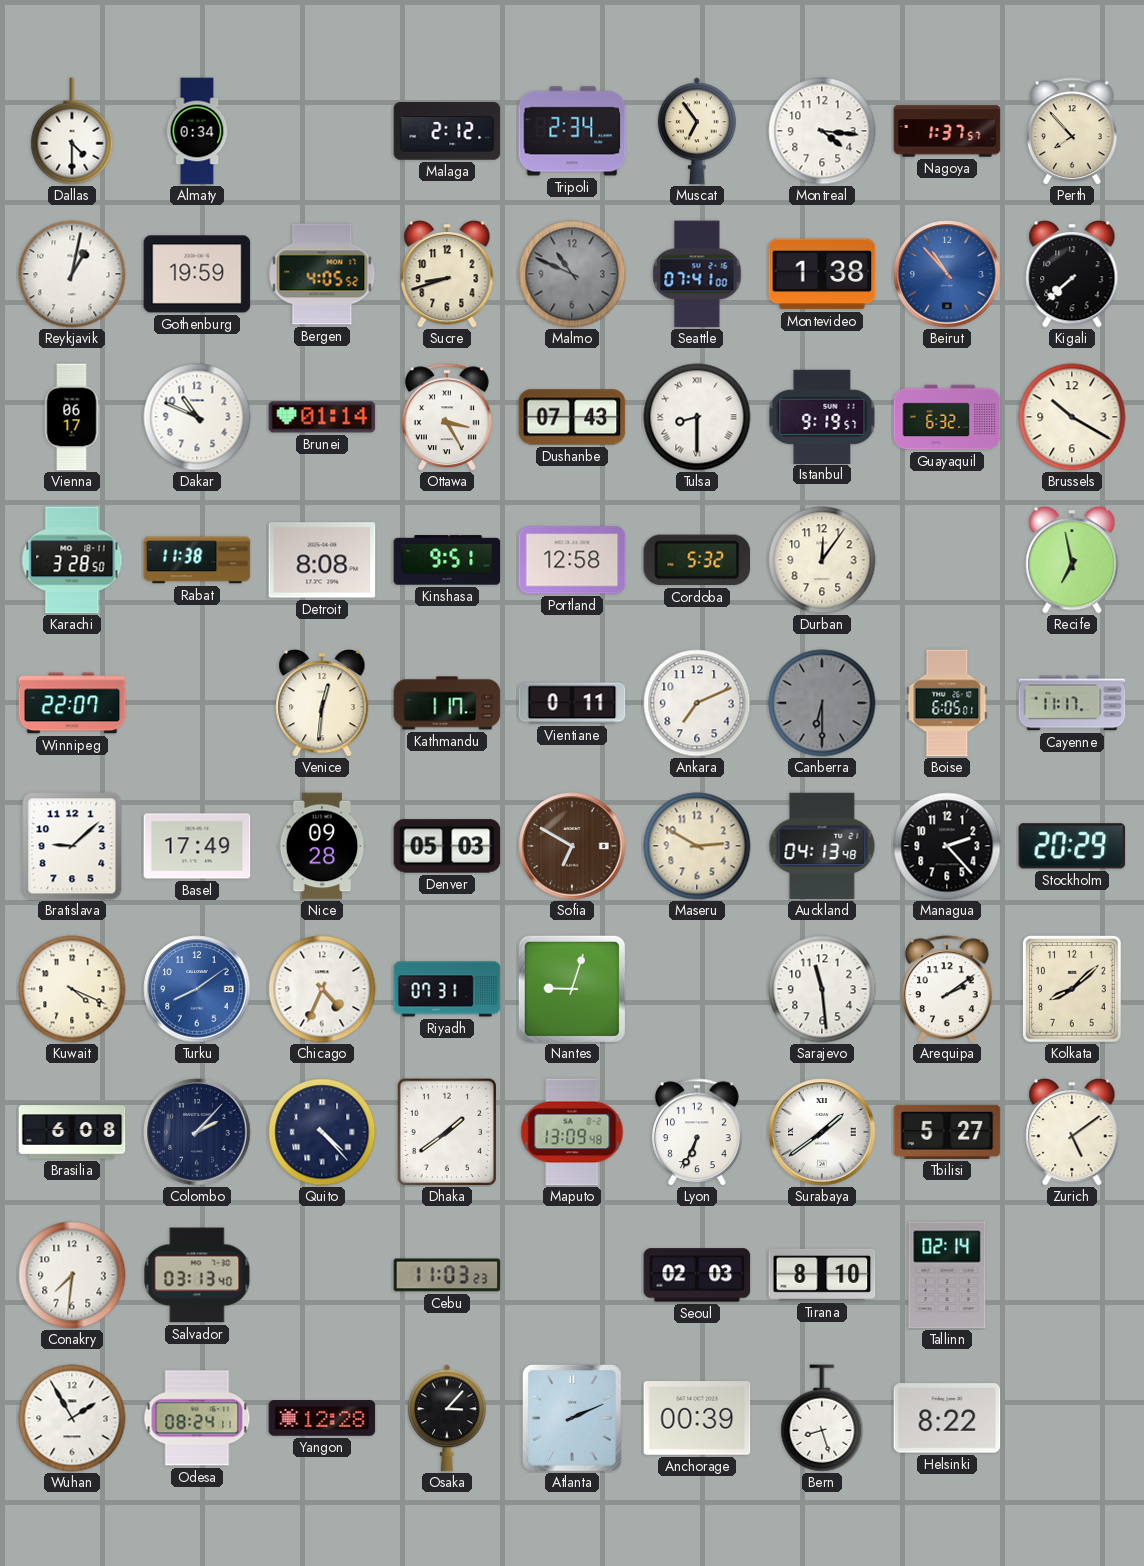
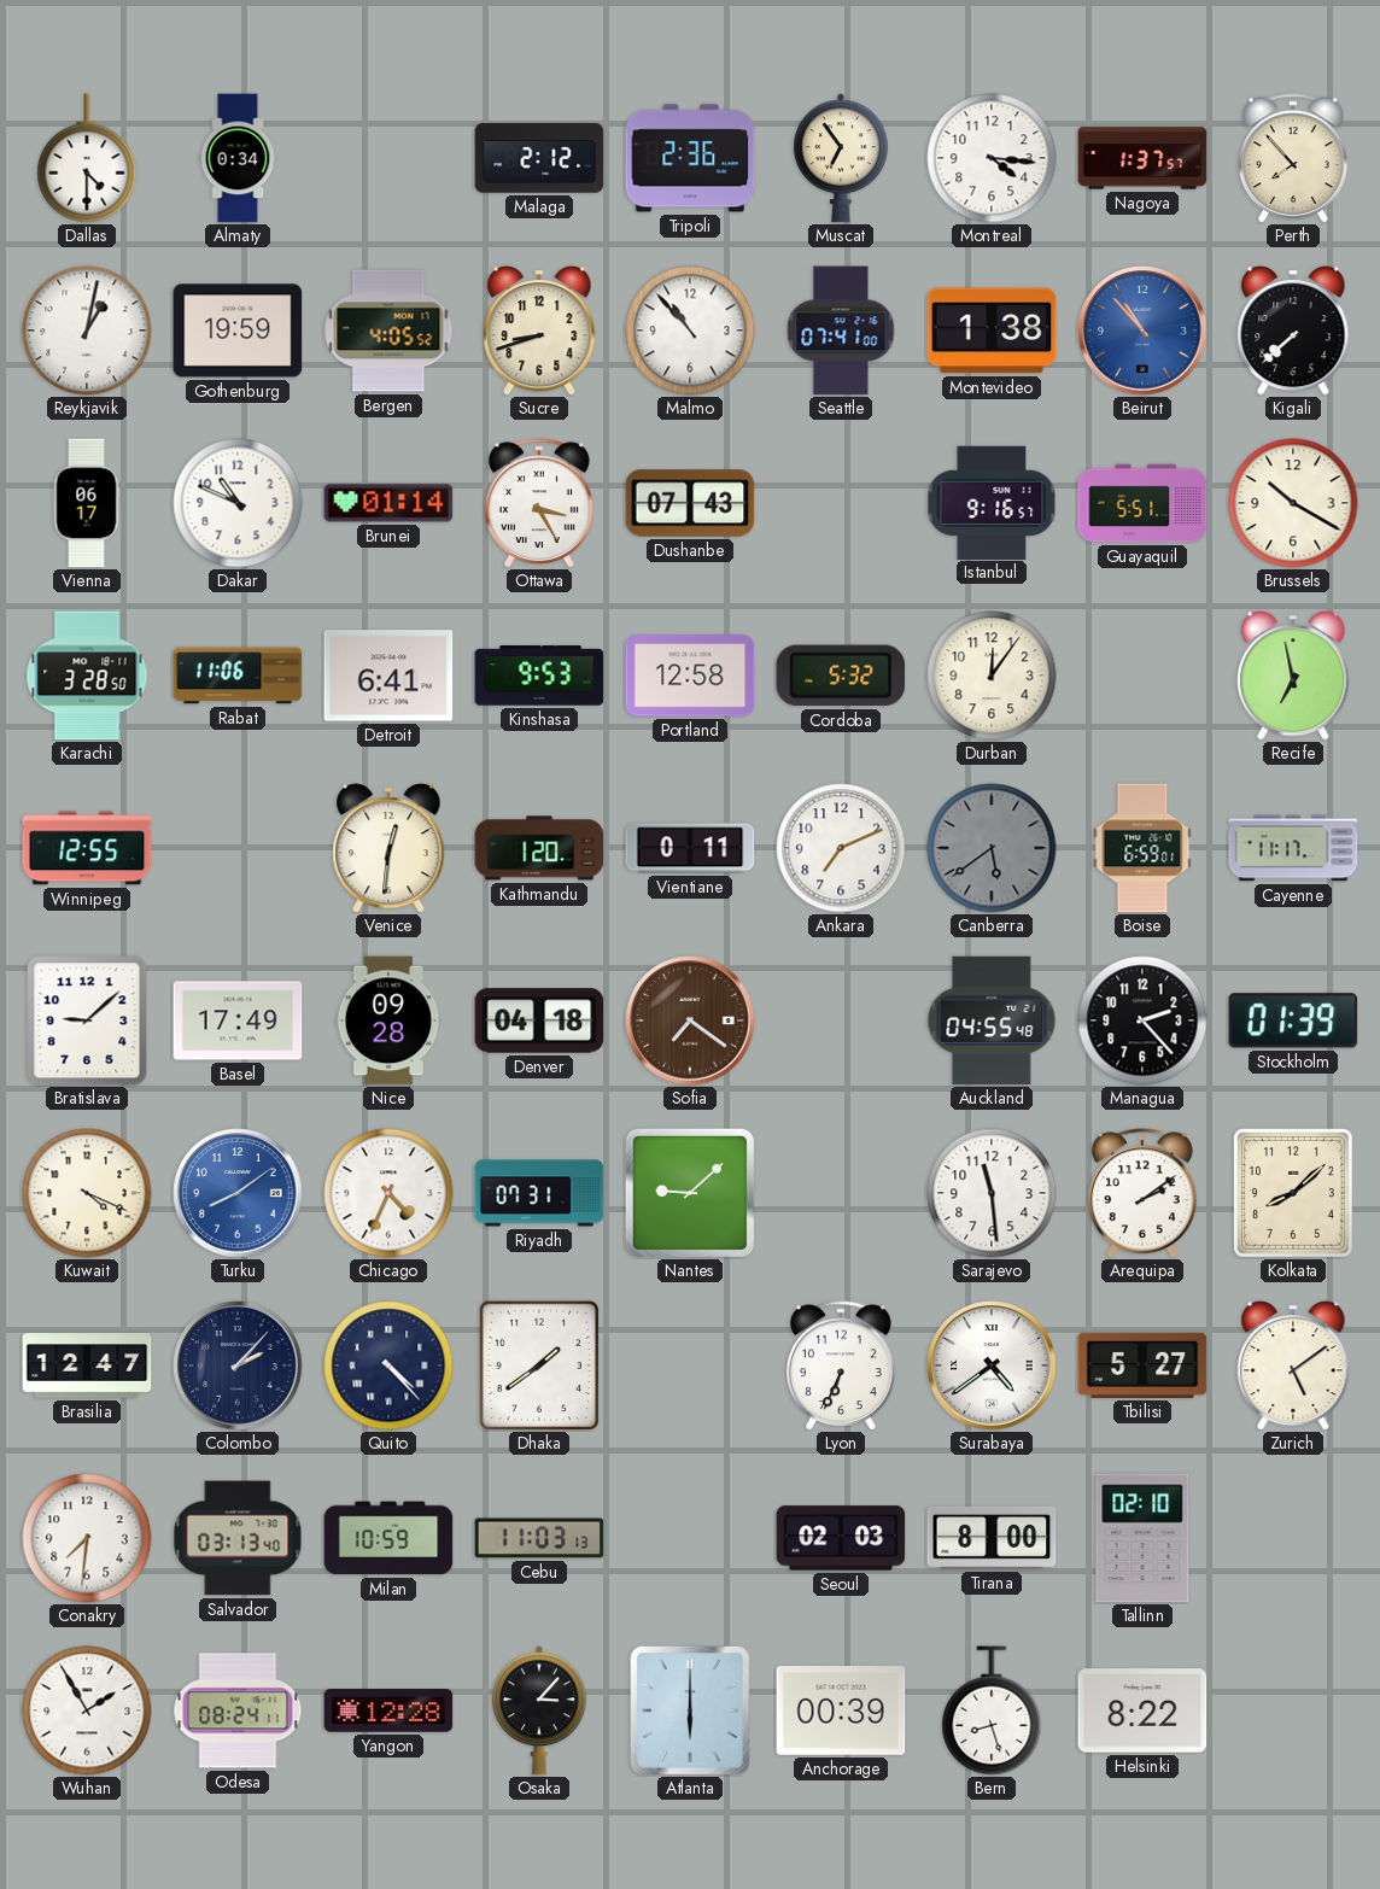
Tripoli: 2:34 -> 2:36
Malmo: 10:49 -> 10:53
Malmo dial: grey -> white
Tulsa: 8:30 -> none
Istanbul: 9:19 -> 9:16
Guayaquil: 6:32 -> 5:51
Rabat: 11:38 -> 11:06
Detroit: 8:08 -> 6:41
Kinshasa: 9:51 -> 9:53
Winnipeg: 22:07 -> 12:55
Kathmandu: 1:17 -> 1:20
Canberra: 6:30 -> 5:39
Boise: 6:05 -> 6:59
Denver: 05:03 -> 04:18
Sofia: 6:50 -> 7:21
Maseru: 2:50 -> none
Auckland: 04:13 -> 04:55
Stockholm: 20:29 -> 01:39
Nantes: 9:03 -> 9:08
Brasilia: 6:08 -> 12:47
Maputo: 13:09 -> none
Surabaya: 1:39 -> 4:39
Milan: none -> 10:59
Cebu: 11:03:23 -> 11:03:13
Tirana: 8:10 -> 8:00
Tallinn: 02:14 -> 02:10
Atlanta: 2:11 -> 6:00
